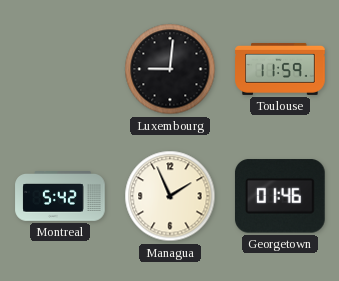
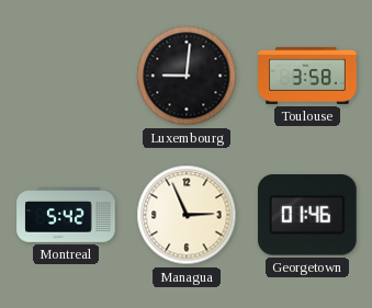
Toulouse: 11:59 -> 3:58
Managua: 1:56 -> 2:56
